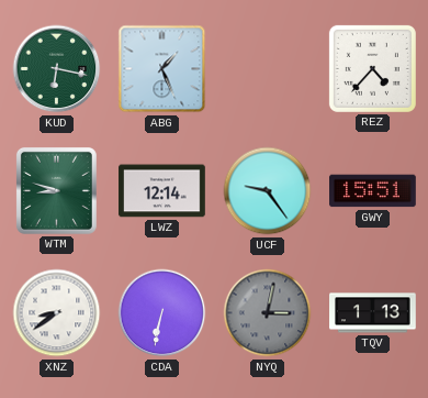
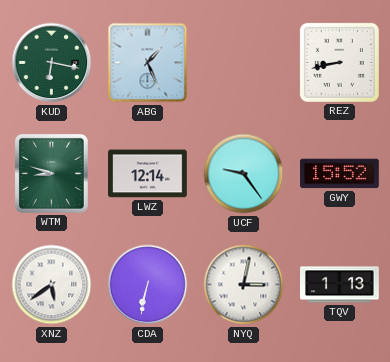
REZ: 4:37 -> 8:43
GWY: 15:51 -> 15:52
XNZ: 8:39 -> 5:39
NYQ dial: grey -> white
